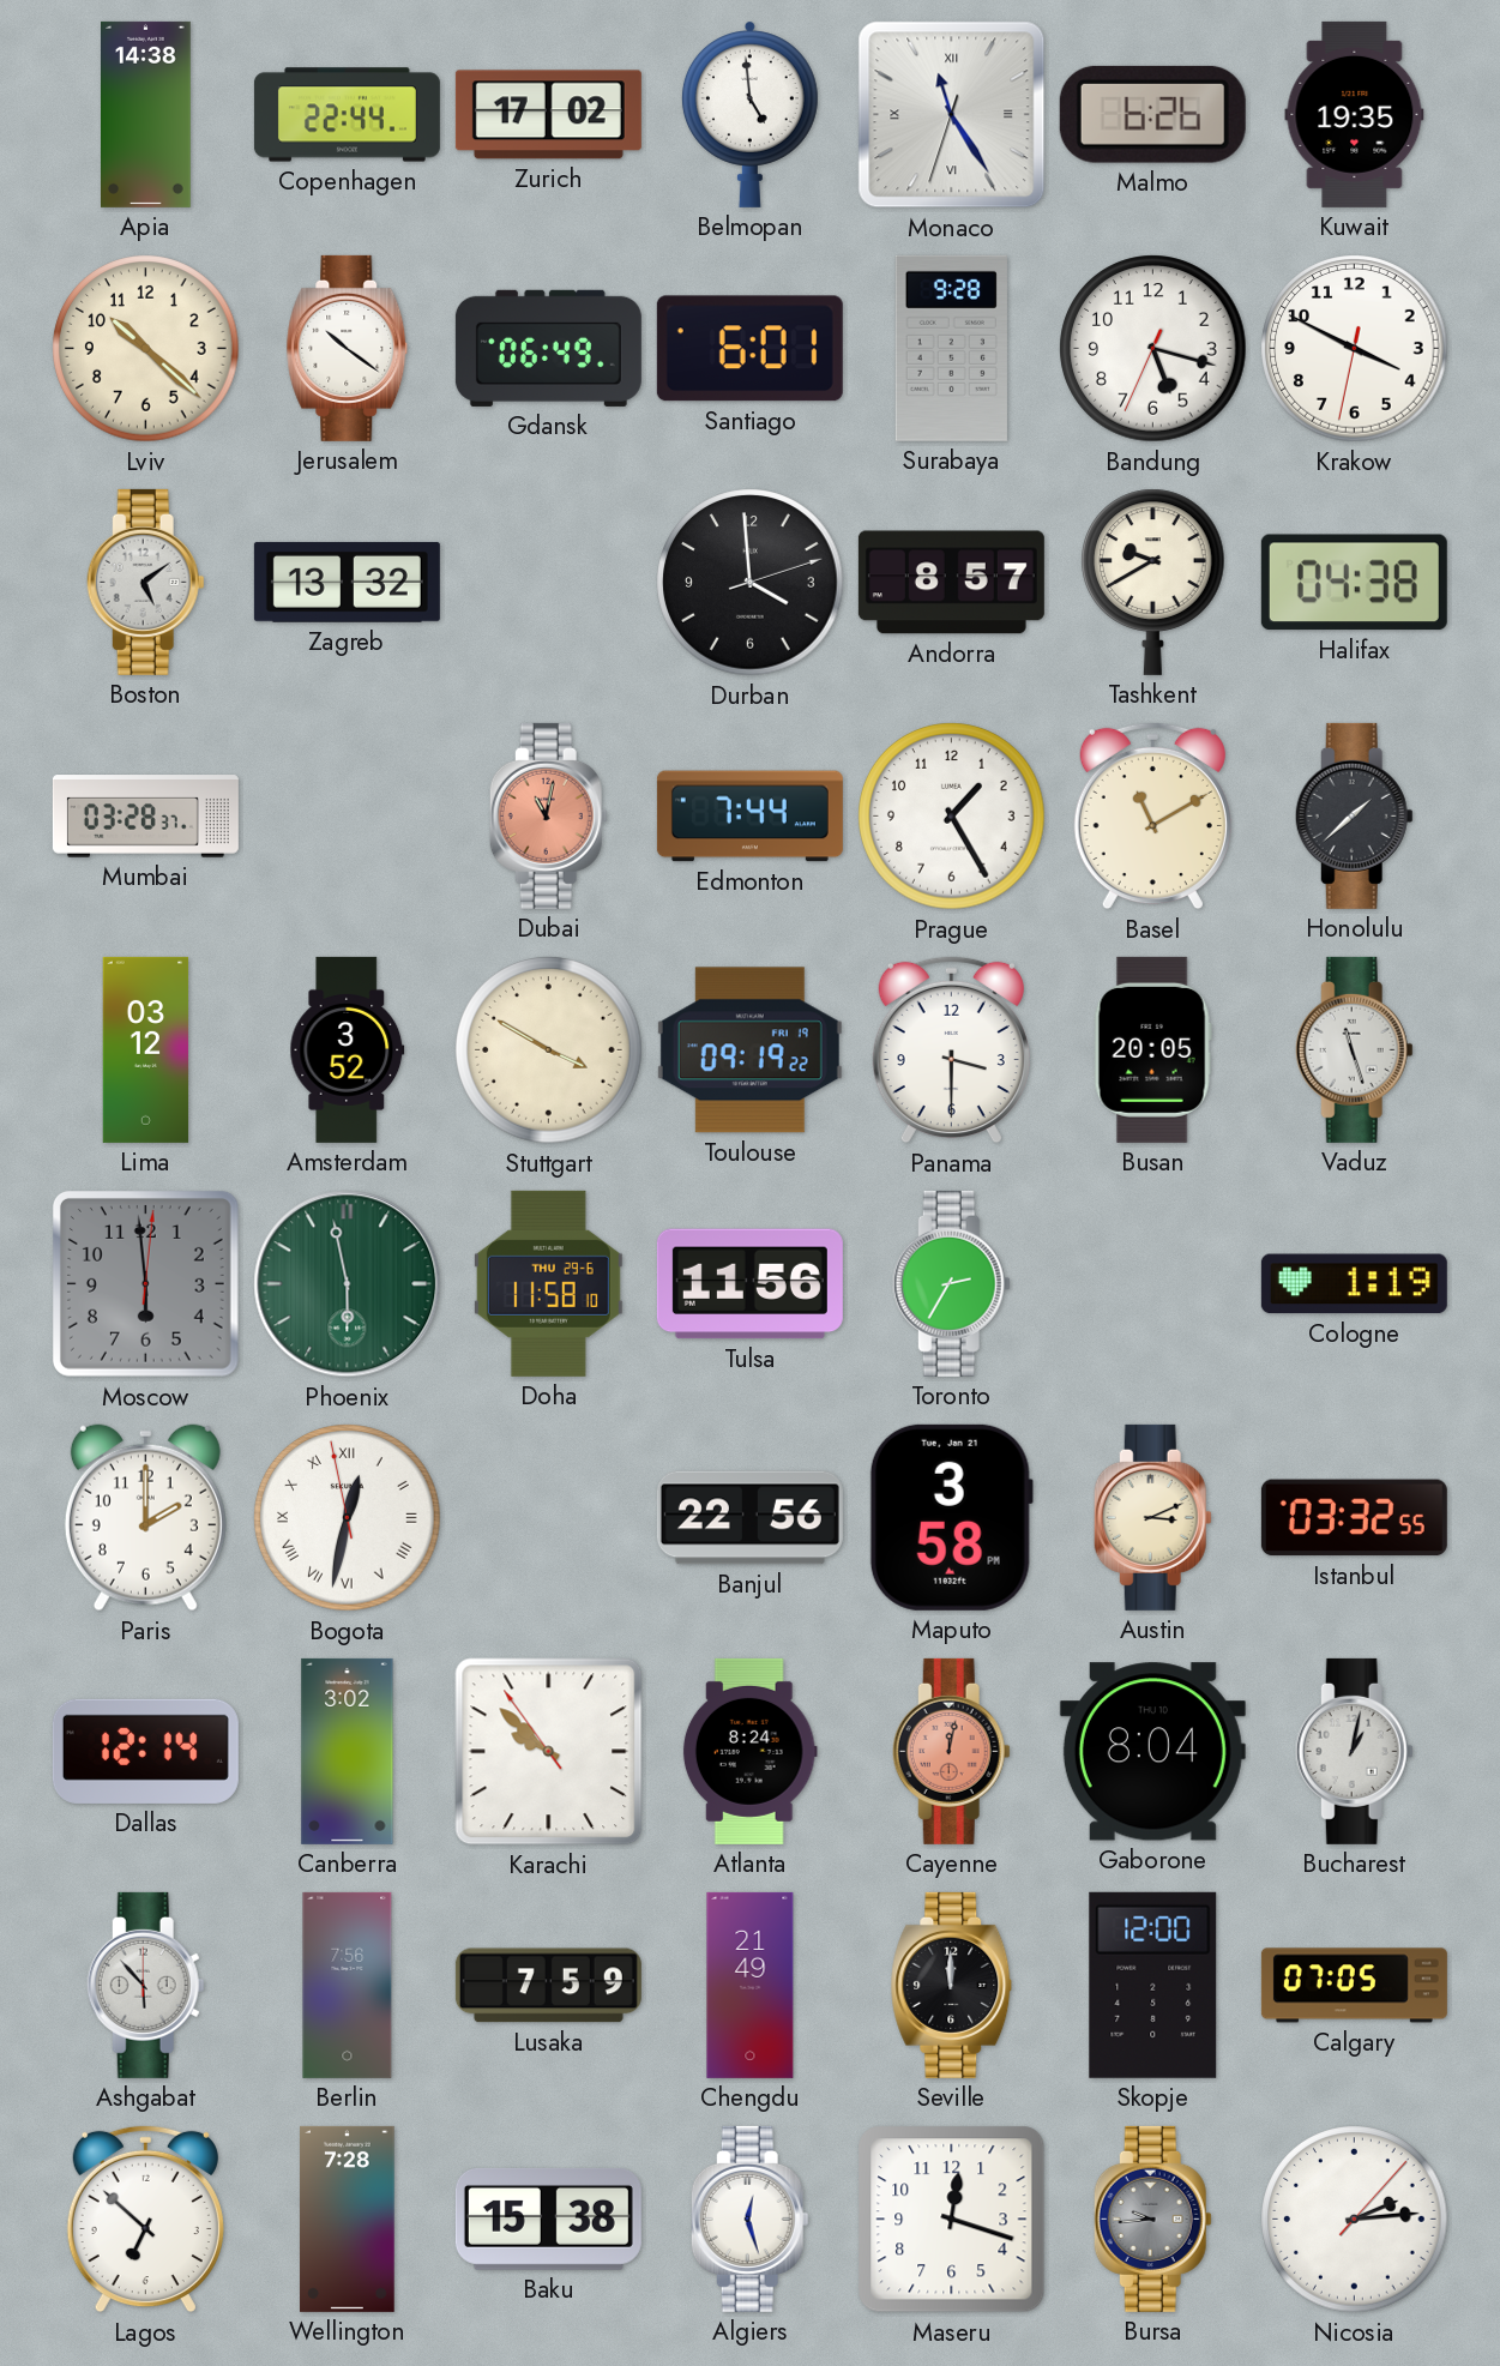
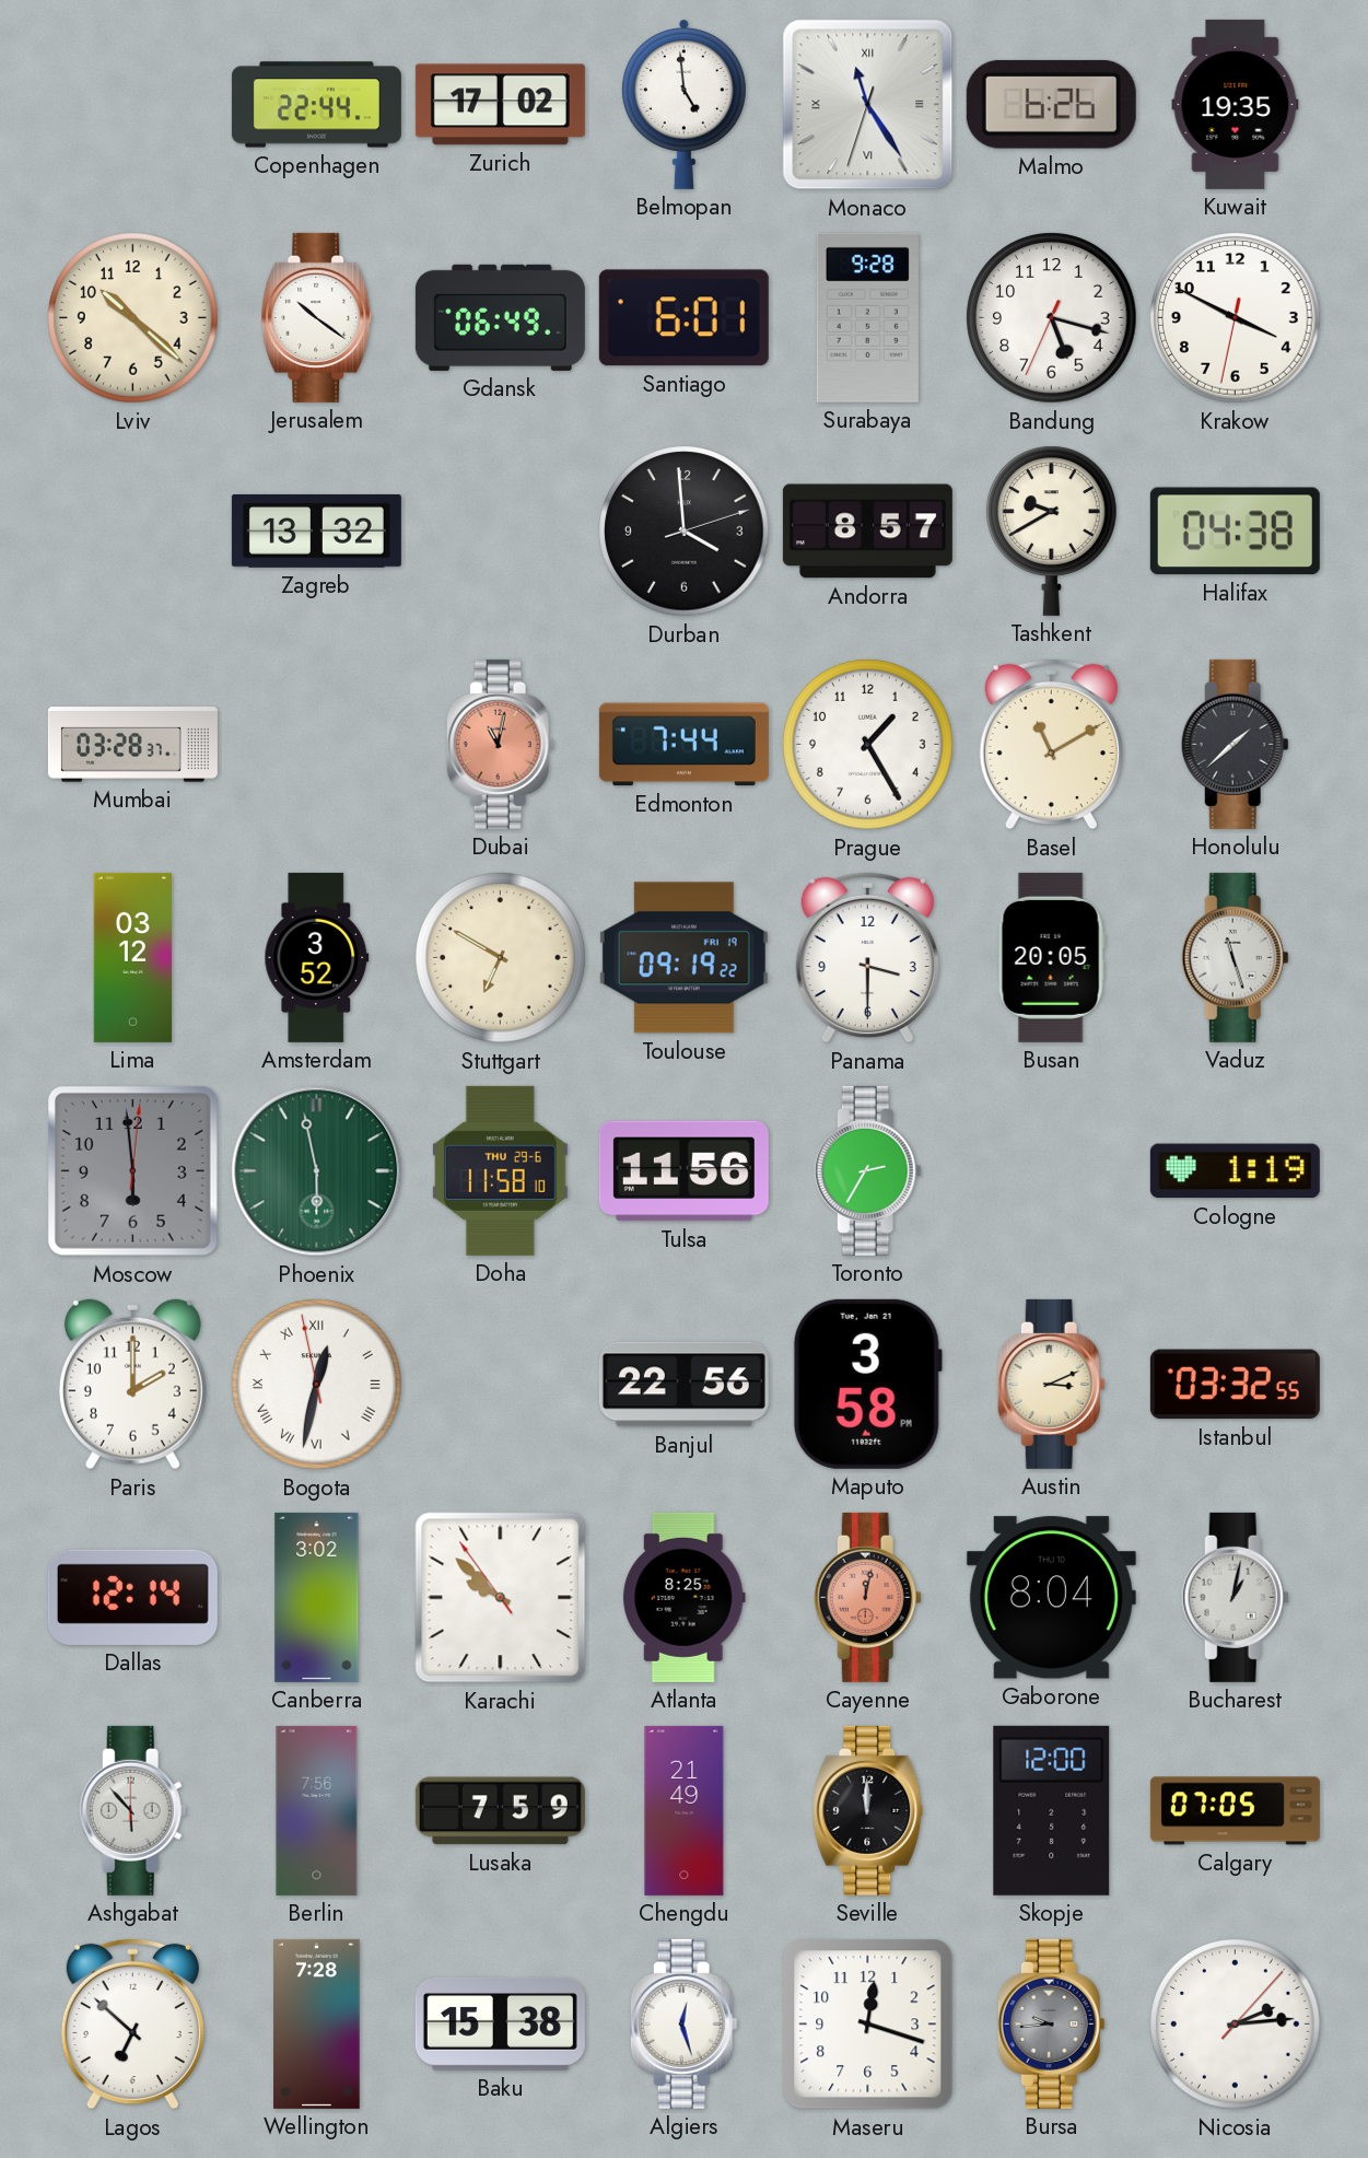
Apia: 14:38 -> none
Boston: 5:09 -> none
Stuttgart: 3:50 -> 6:50
Atlanta: 8:24 -> 8:25
